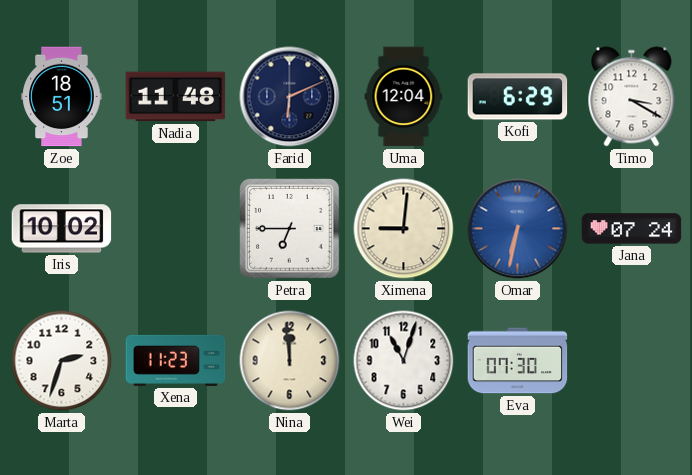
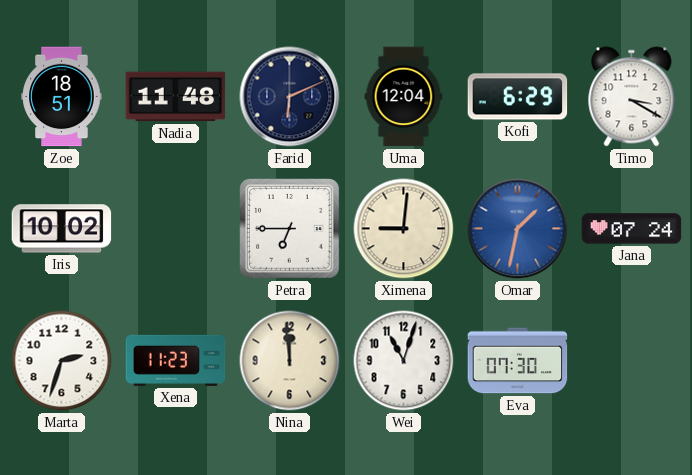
Omar: 6:32 -> 1:32
